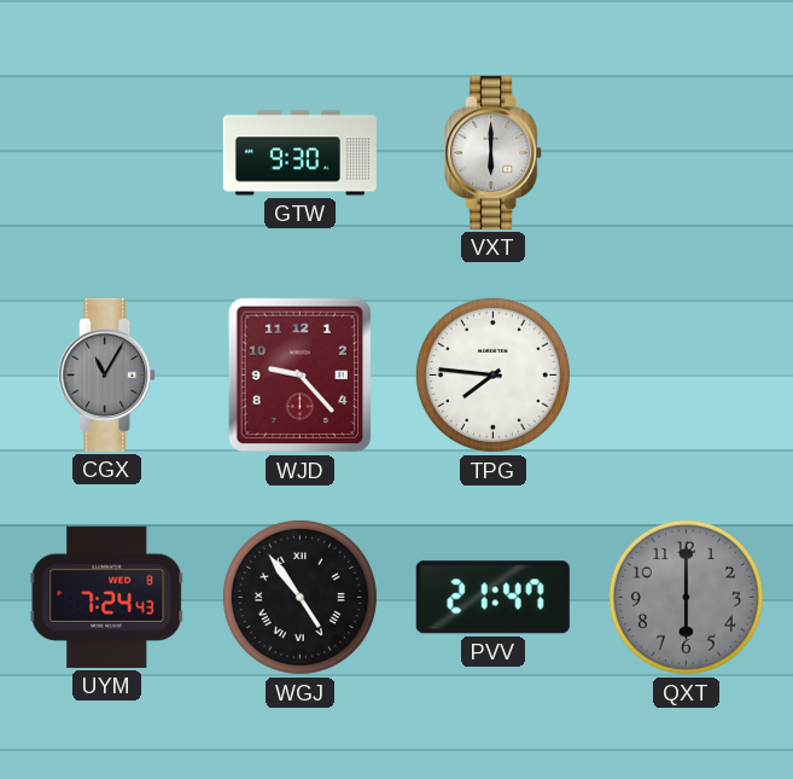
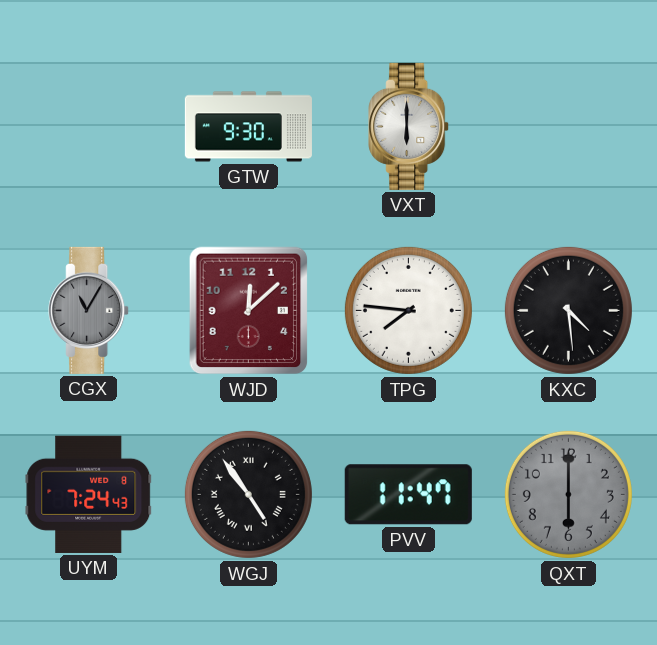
WJD: 9:23 -> 12:08
KXC: none -> 4:29
PVV: 21:47 -> 11:47
